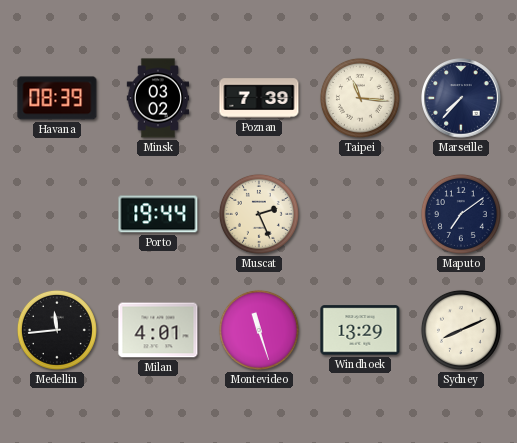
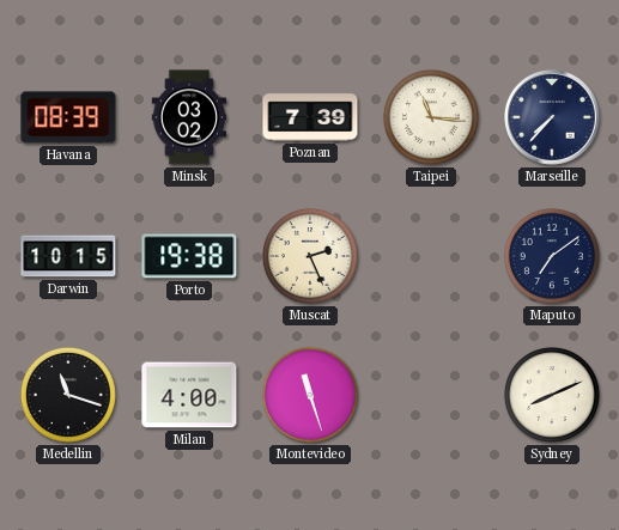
Darwin: none -> 10:15
Porto: 19:44 -> 19:38
Medellin: 11:44 -> 11:18
Milan: 4:01 -> 4:00
Windhoek: 13:29 -> none
